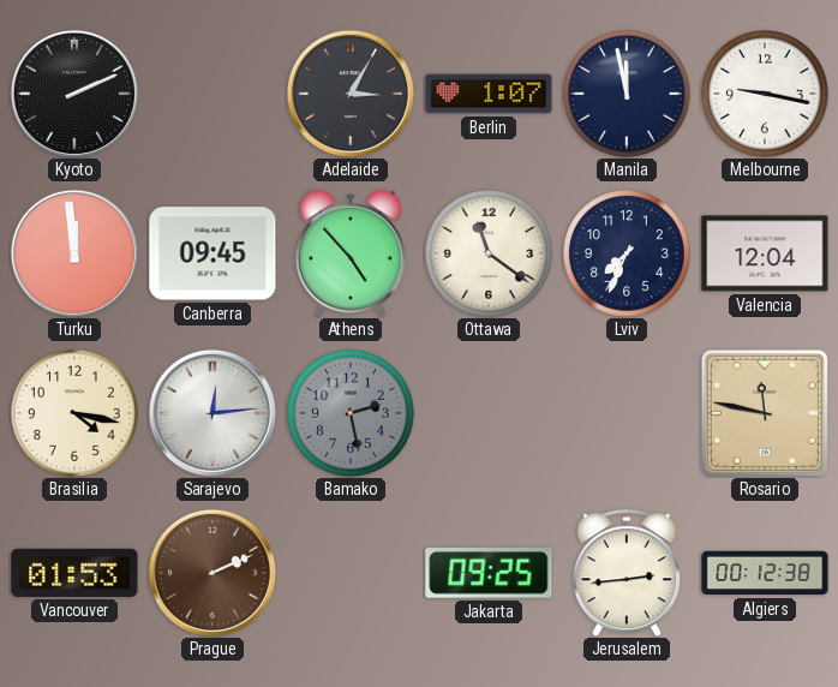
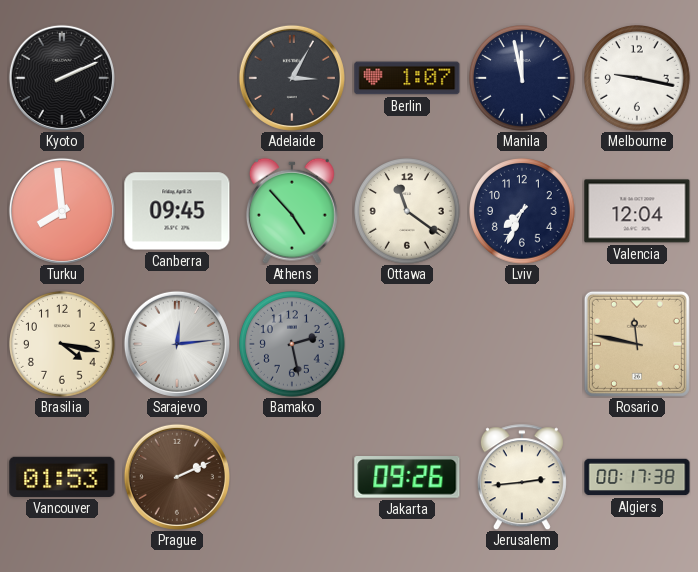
Turku: 11:59 -> 7:59
Jakarta: 09:25 -> 09:26
Algiers: 00:12 -> 00:17
